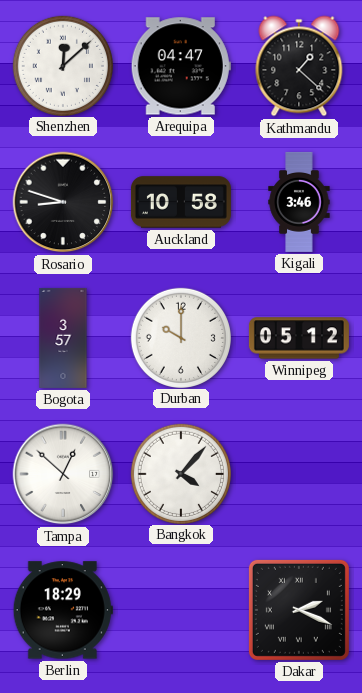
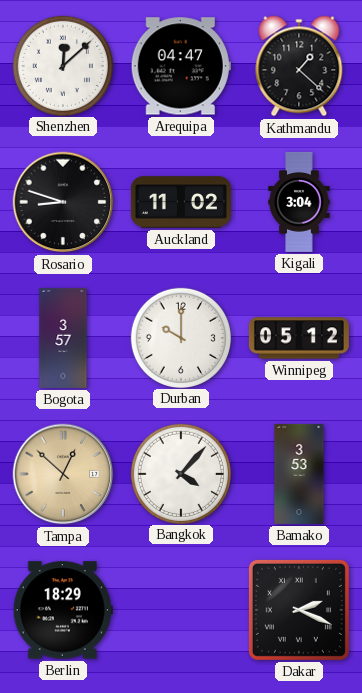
Auckland: 10:58 -> 11:02
Kigali: 3:46 -> 3:04
Tampa dial: white -> champagne
Bamako: none -> 3:53
